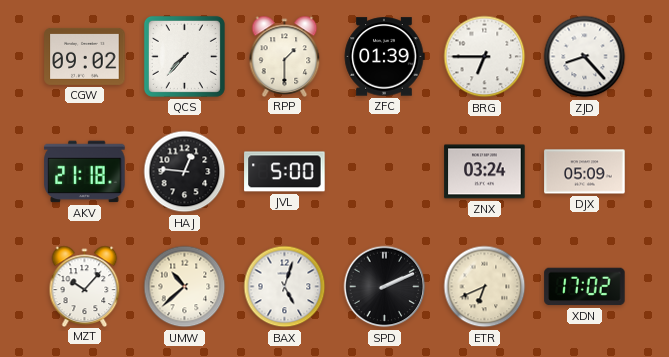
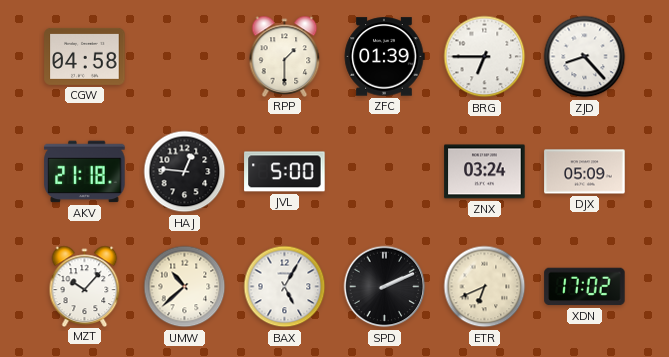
CGW: 09:02 -> 04:58
QCS: 7:37 -> none
BAX: 5:03 -> 5:05
